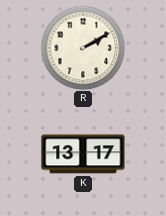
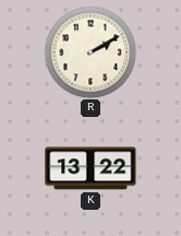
K: 13:17 -> 13:22
